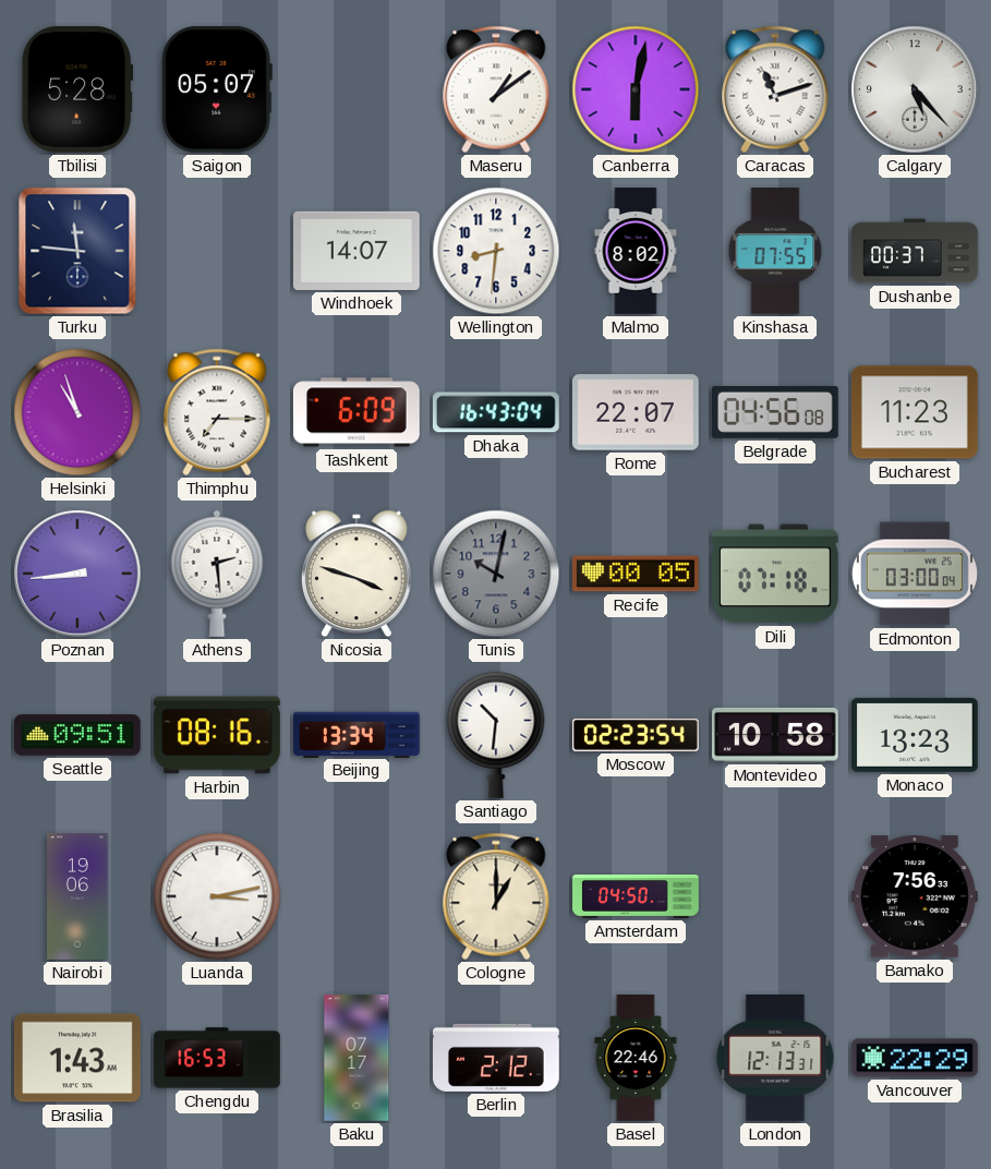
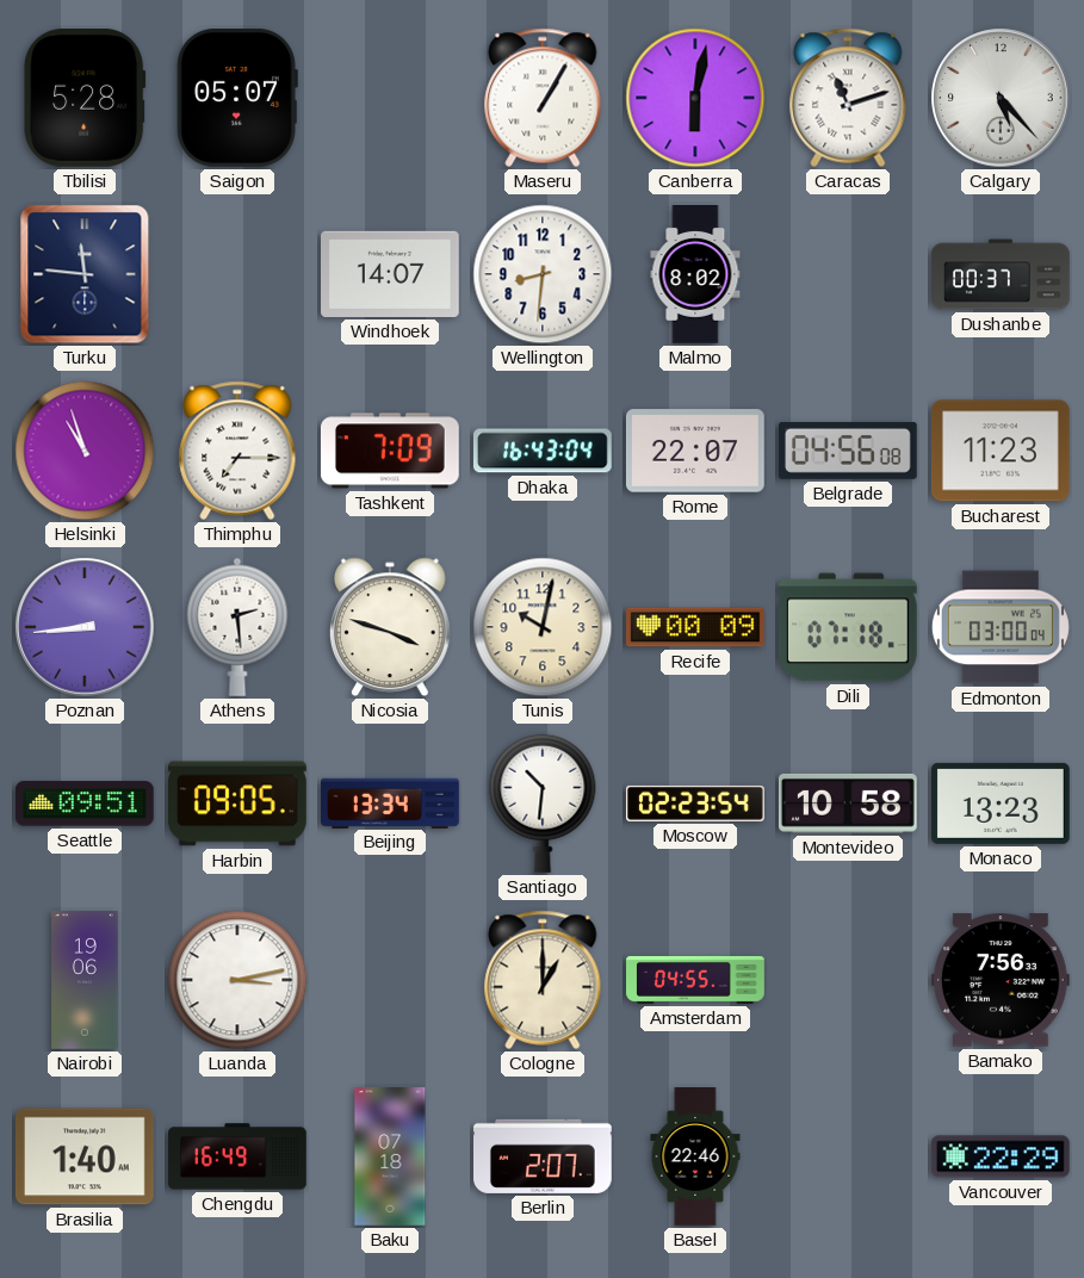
Maseru: 1:09 -> 1:05
Kinshasa: 07:55 -> none
Tashkent: 6:09 -> 7:09
Tunis dial: grey -> cream
Recife: 00:05 -> 00:09
Harbin: 08:16 -> 09:05
Amsterdam: 04:50 -> 04:55
Brasilia: 1:43 -> 1:40
Chengdu: 16:53 -> 16:49
Baku: 07:17 -> 07:18
Berlin: 2:12 -> 2:07
London: 12:13 -> none
